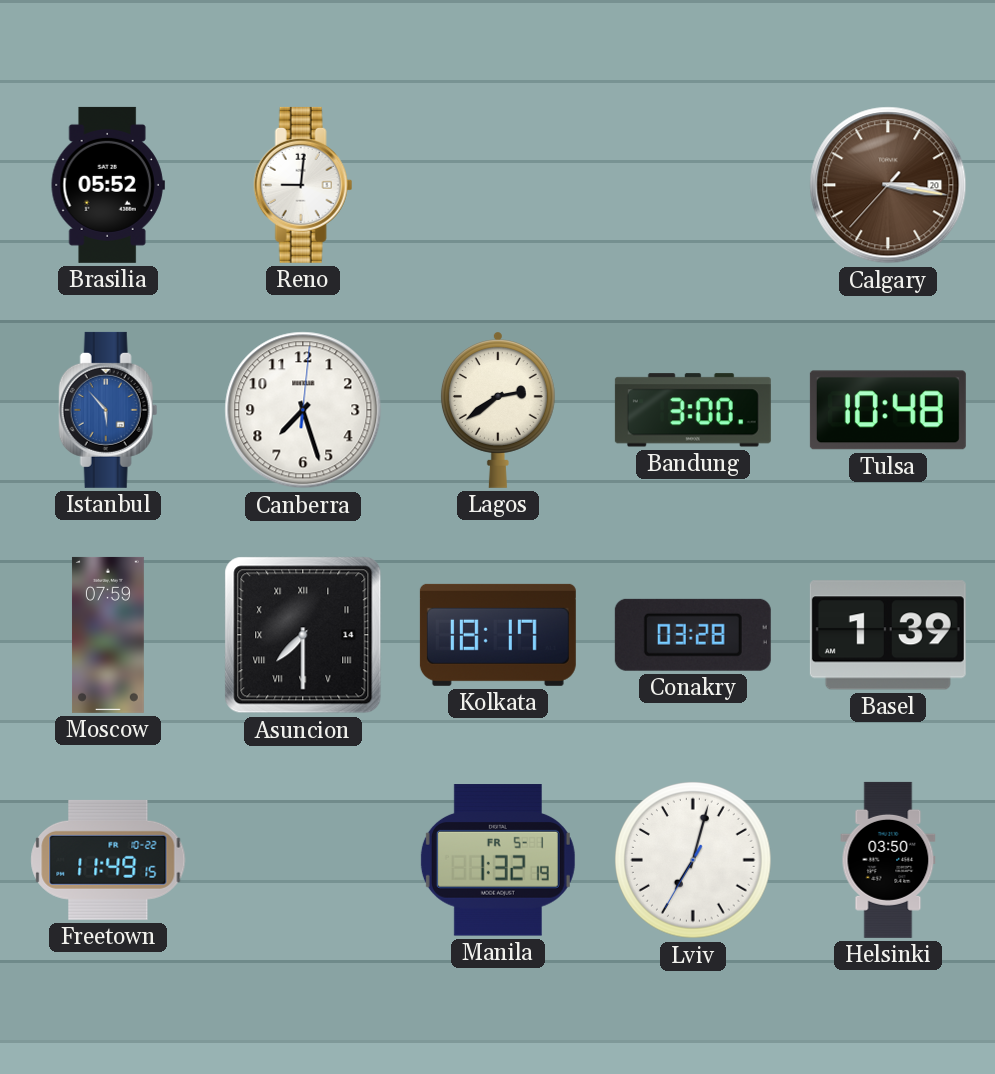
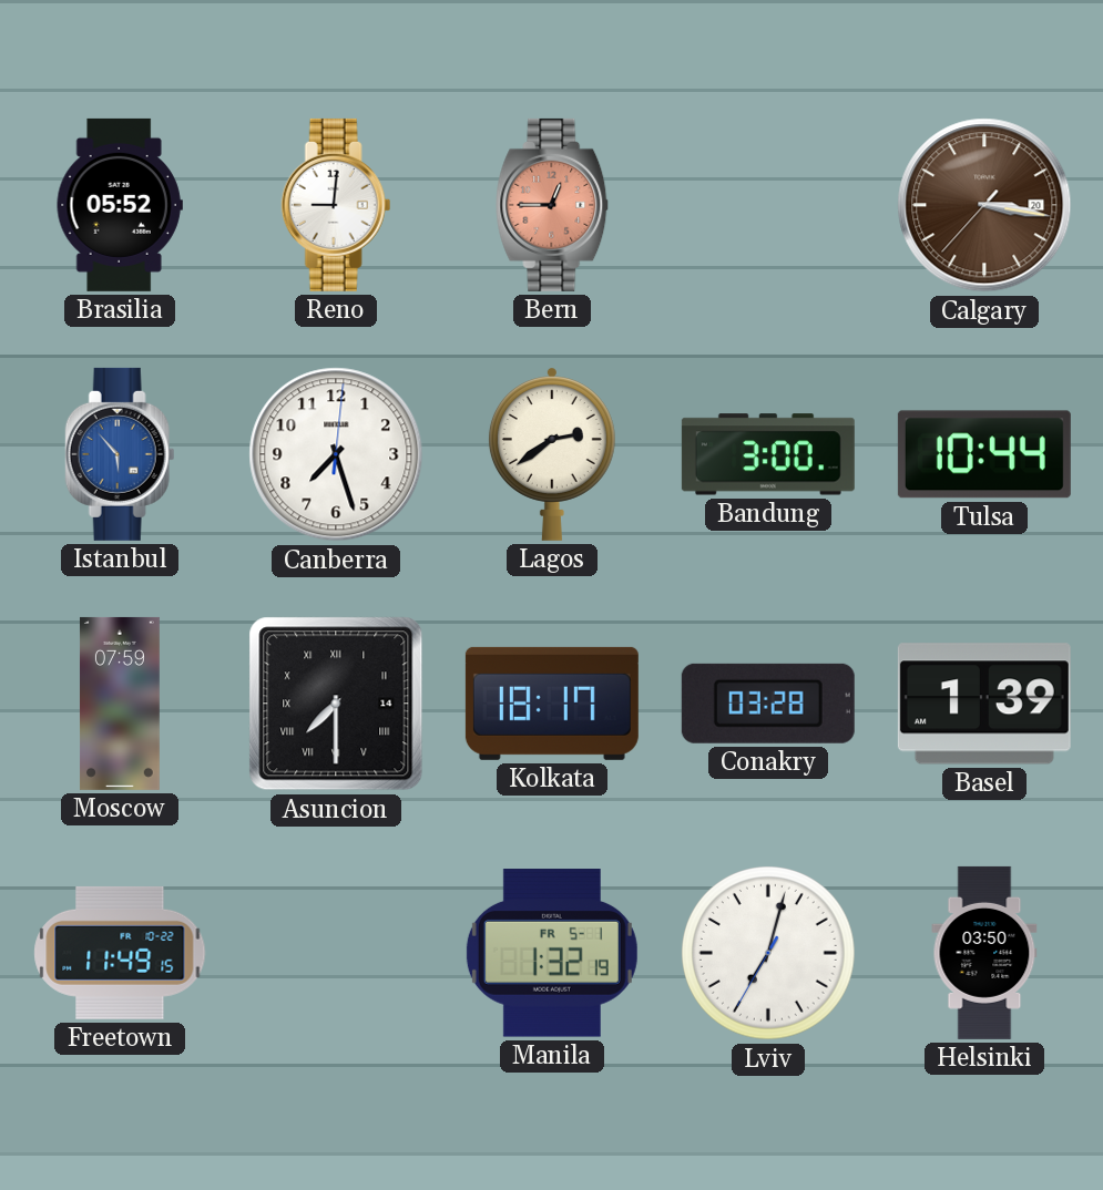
Bern: none -> 12:45
Tulsa: 10:48 -> 10:44
